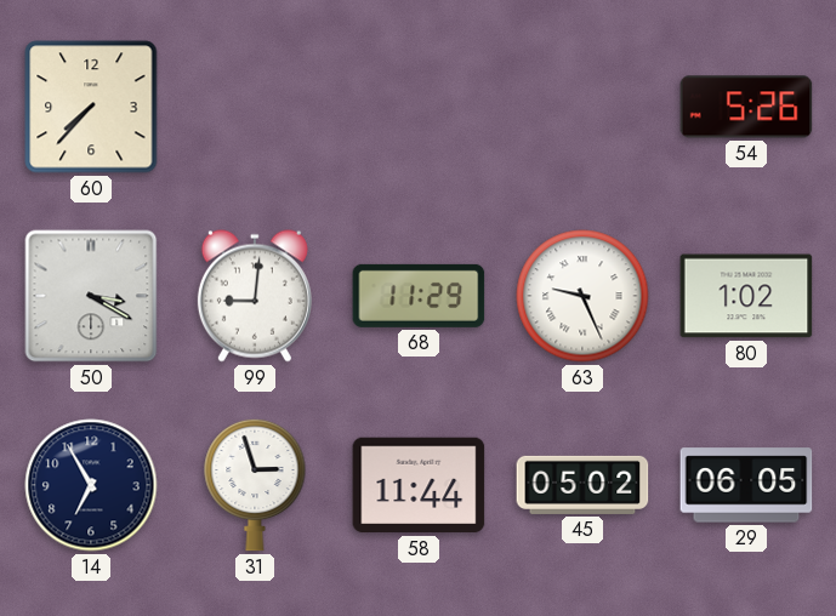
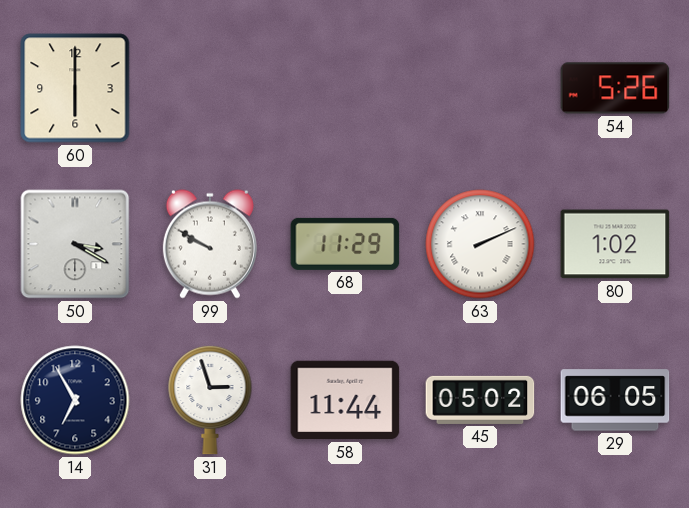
60: 7:37 -> 6:00
99: 9:01 -> 9:50
63: 9:26 -> 2:11
